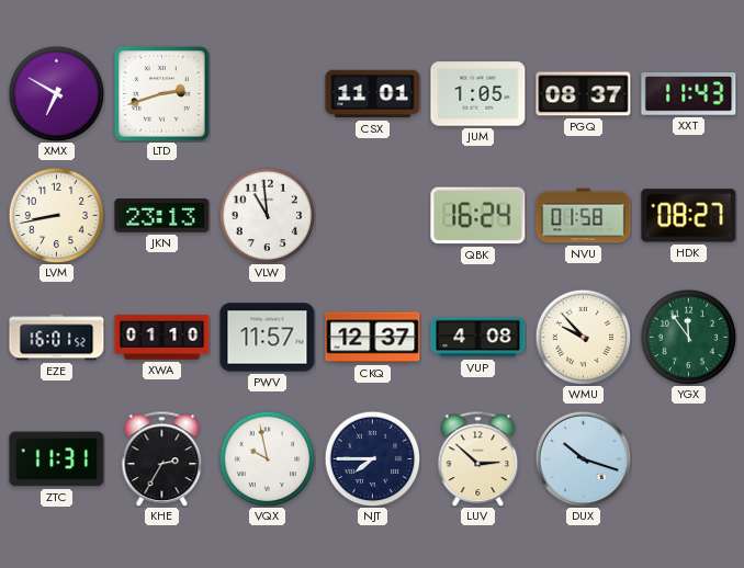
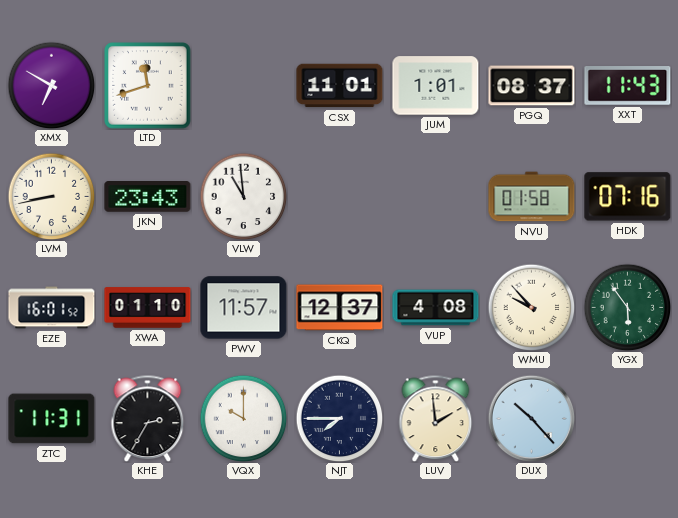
LTD: 2:42 -> 11:42
JUM: 1:05 -> 1:01
JKN: 23:13 -> 23:43
QBK: 16:24 -> none
HDK: 08:27 -> 07:16
YGX: 11:54 -> 5:54
VQX: 9:58 -> 10:00
LUV: 2:52 -> 1:59
DUX: 10:18 -> 10:23
